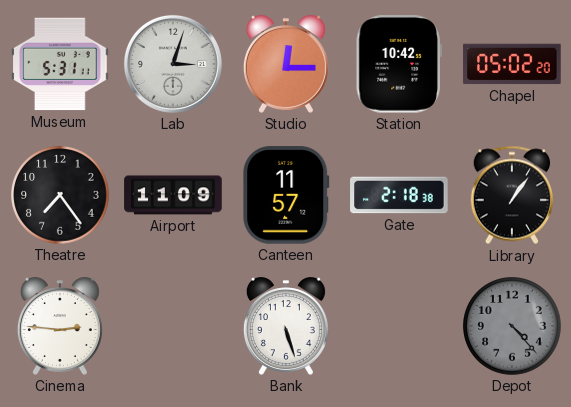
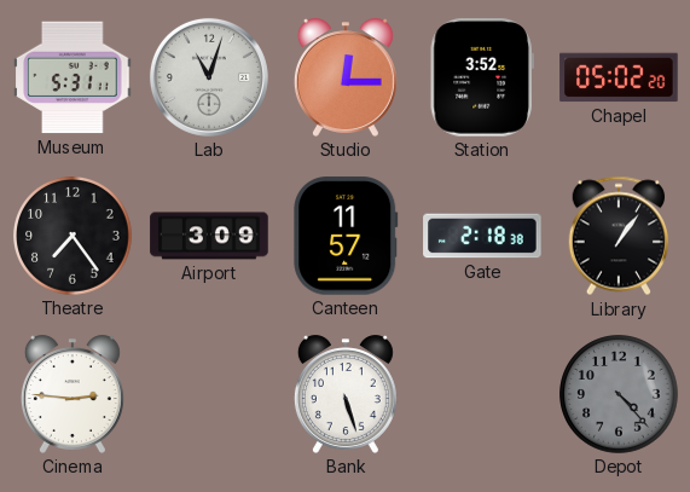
Lab: 3:03 -> 11:03
Station: 10:42 -> 3:52
Airport: 11:09 -> 3:09
